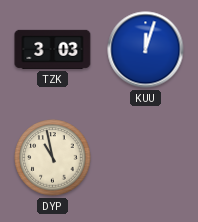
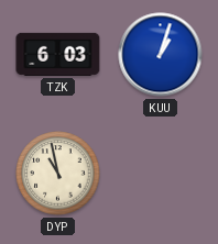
TZK: 3:03 -> 6:03
KUU: 12:03 -> 1:03
